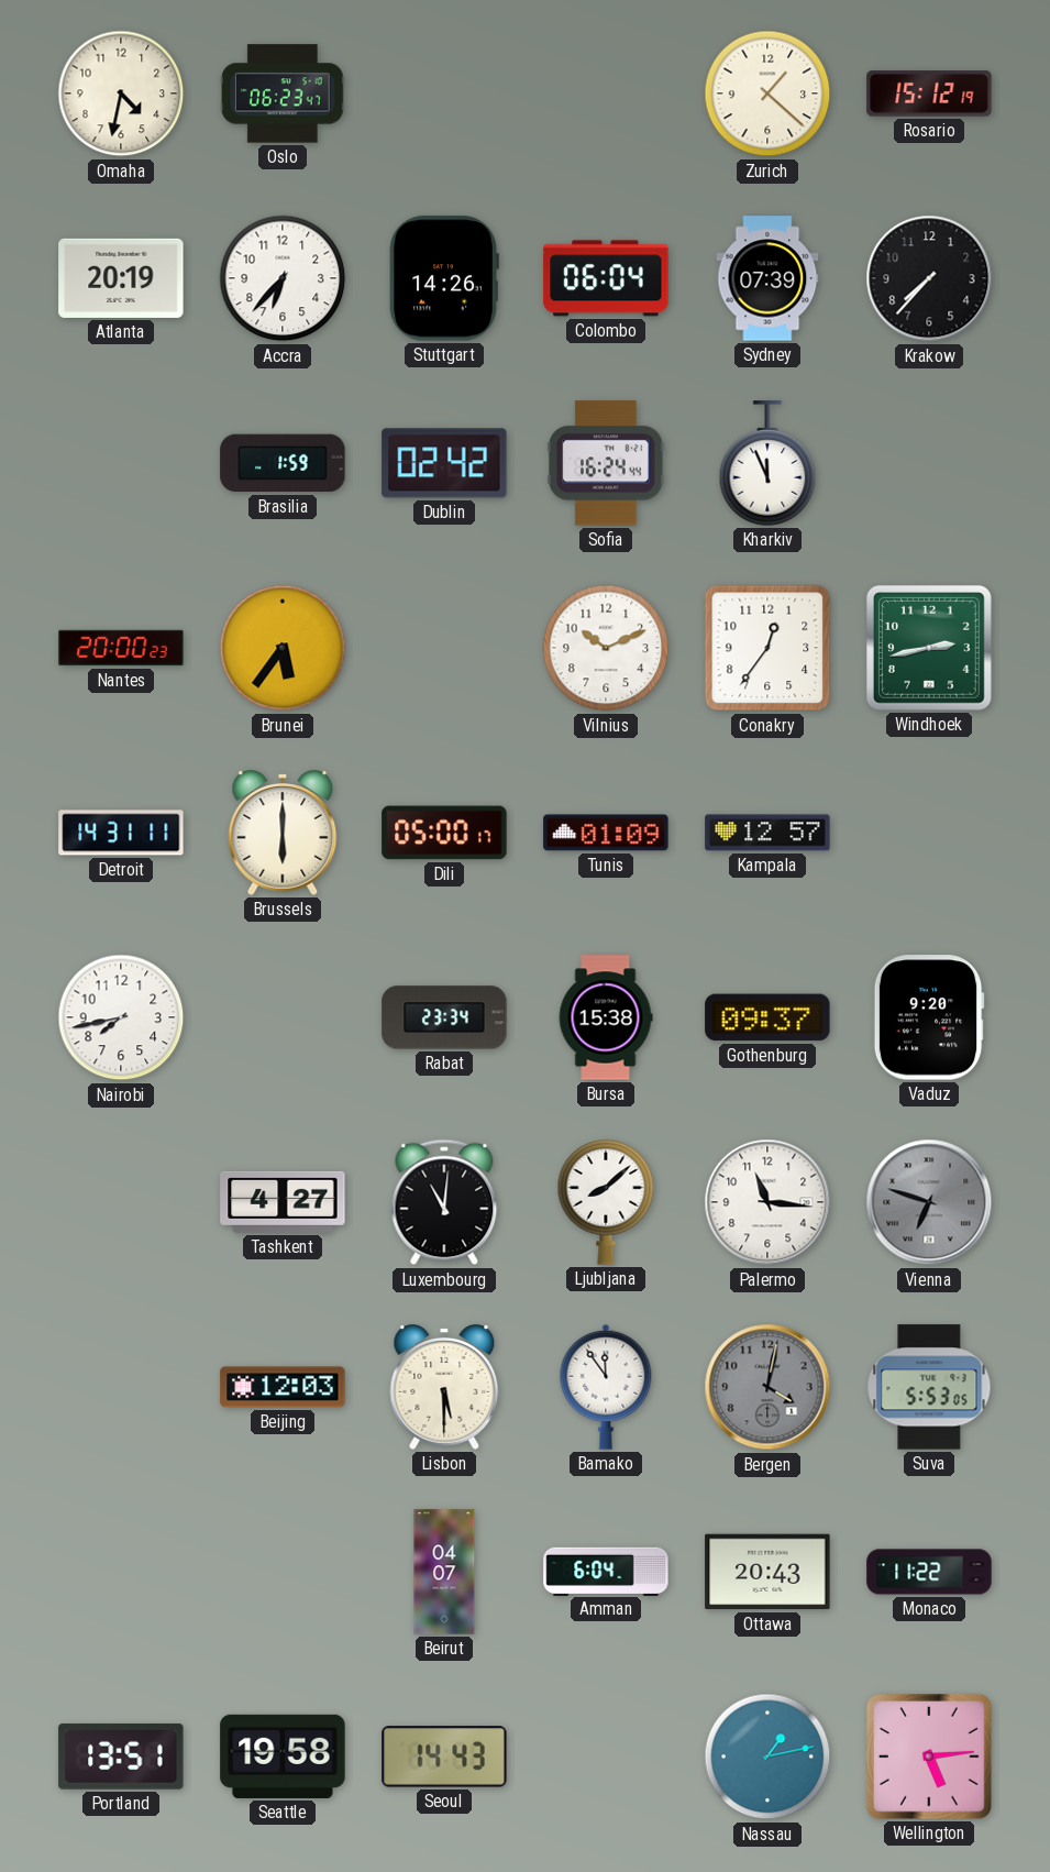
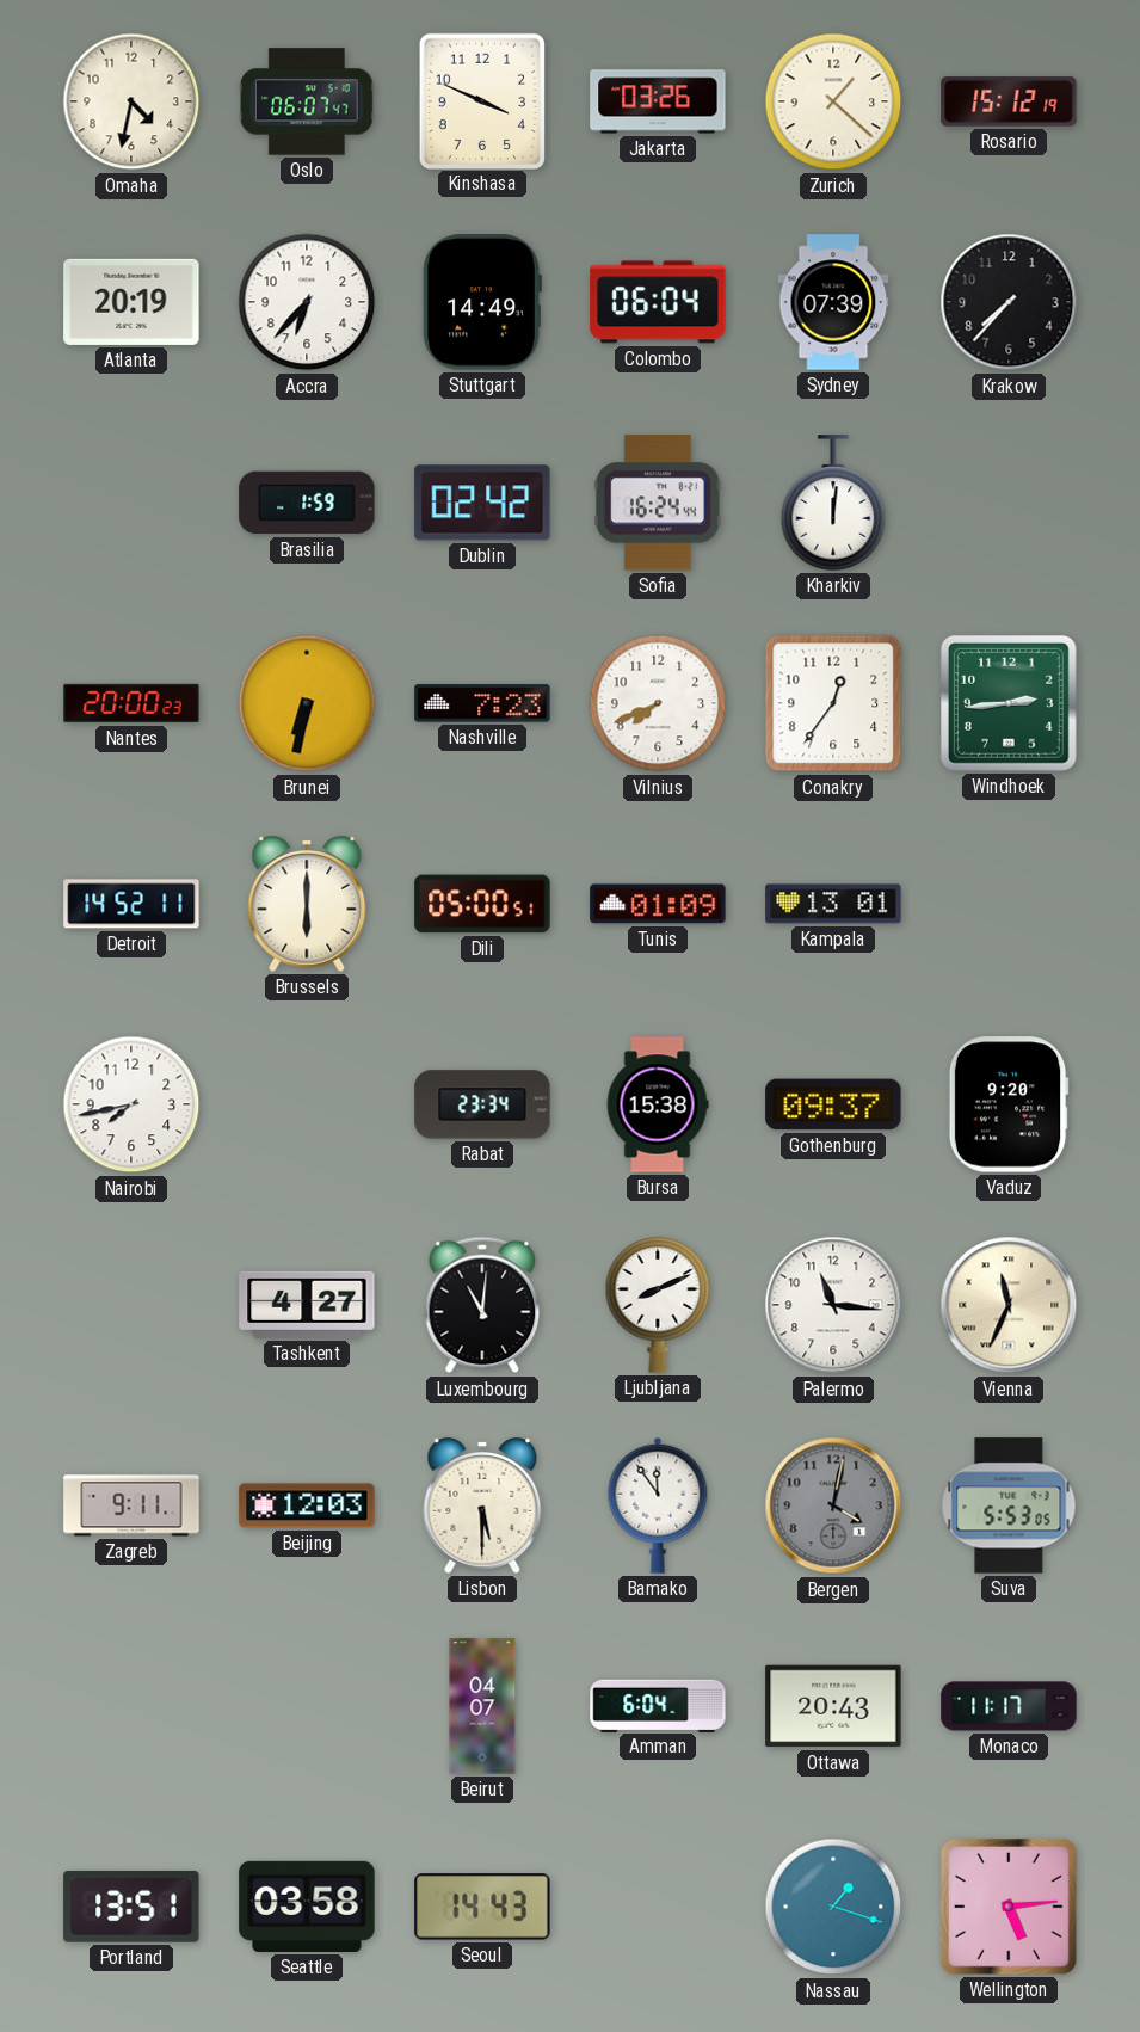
Oslo: 06:23 -> 06:07
Kinshasa: none -> 3:49
Jakarta: none -> 03:26
Stuttgart: 14:26 -> 14:49
Kharkiv: 11:56 -> 12:01
Brunei: 5:36 -> 6:32
Nashville: none -> 7:23
Vilnius: 10:11 -> 7:41
Windhoek: 2:43 -> 2:44
Detroit: 14:31 -> 14:52
Dili: 05:00:17 -> 05:00:51
Kampala: 12:57 -> 13:01
Ljubljana: 8:08 -> 8:11
Vienna: 6:48 -> 11:34
Vienna dial: grey -> cream
Zagreb: none -> 9:11
Monaco: 11:22 -> 11:17
Seattle: 19:58 -> 03:58
Nassau: 1:13 -> 1:18
